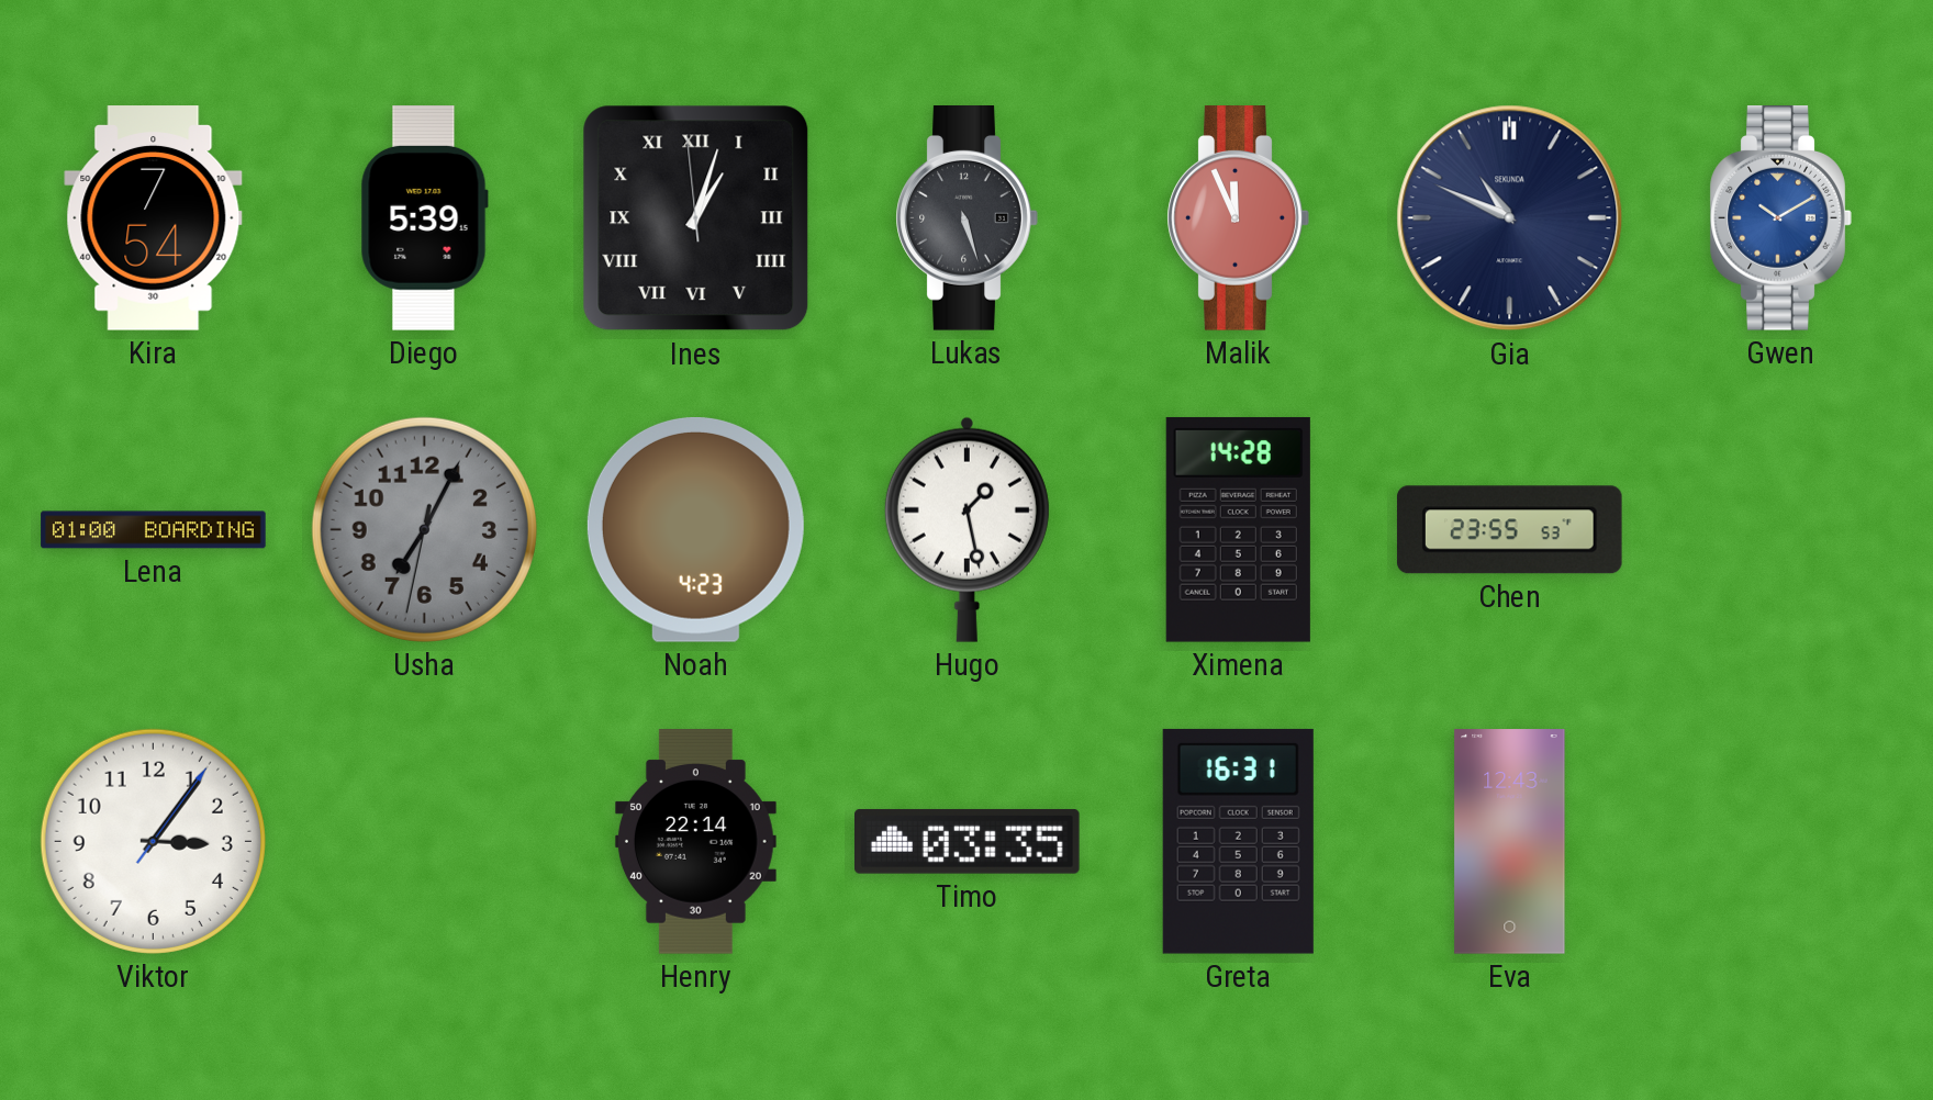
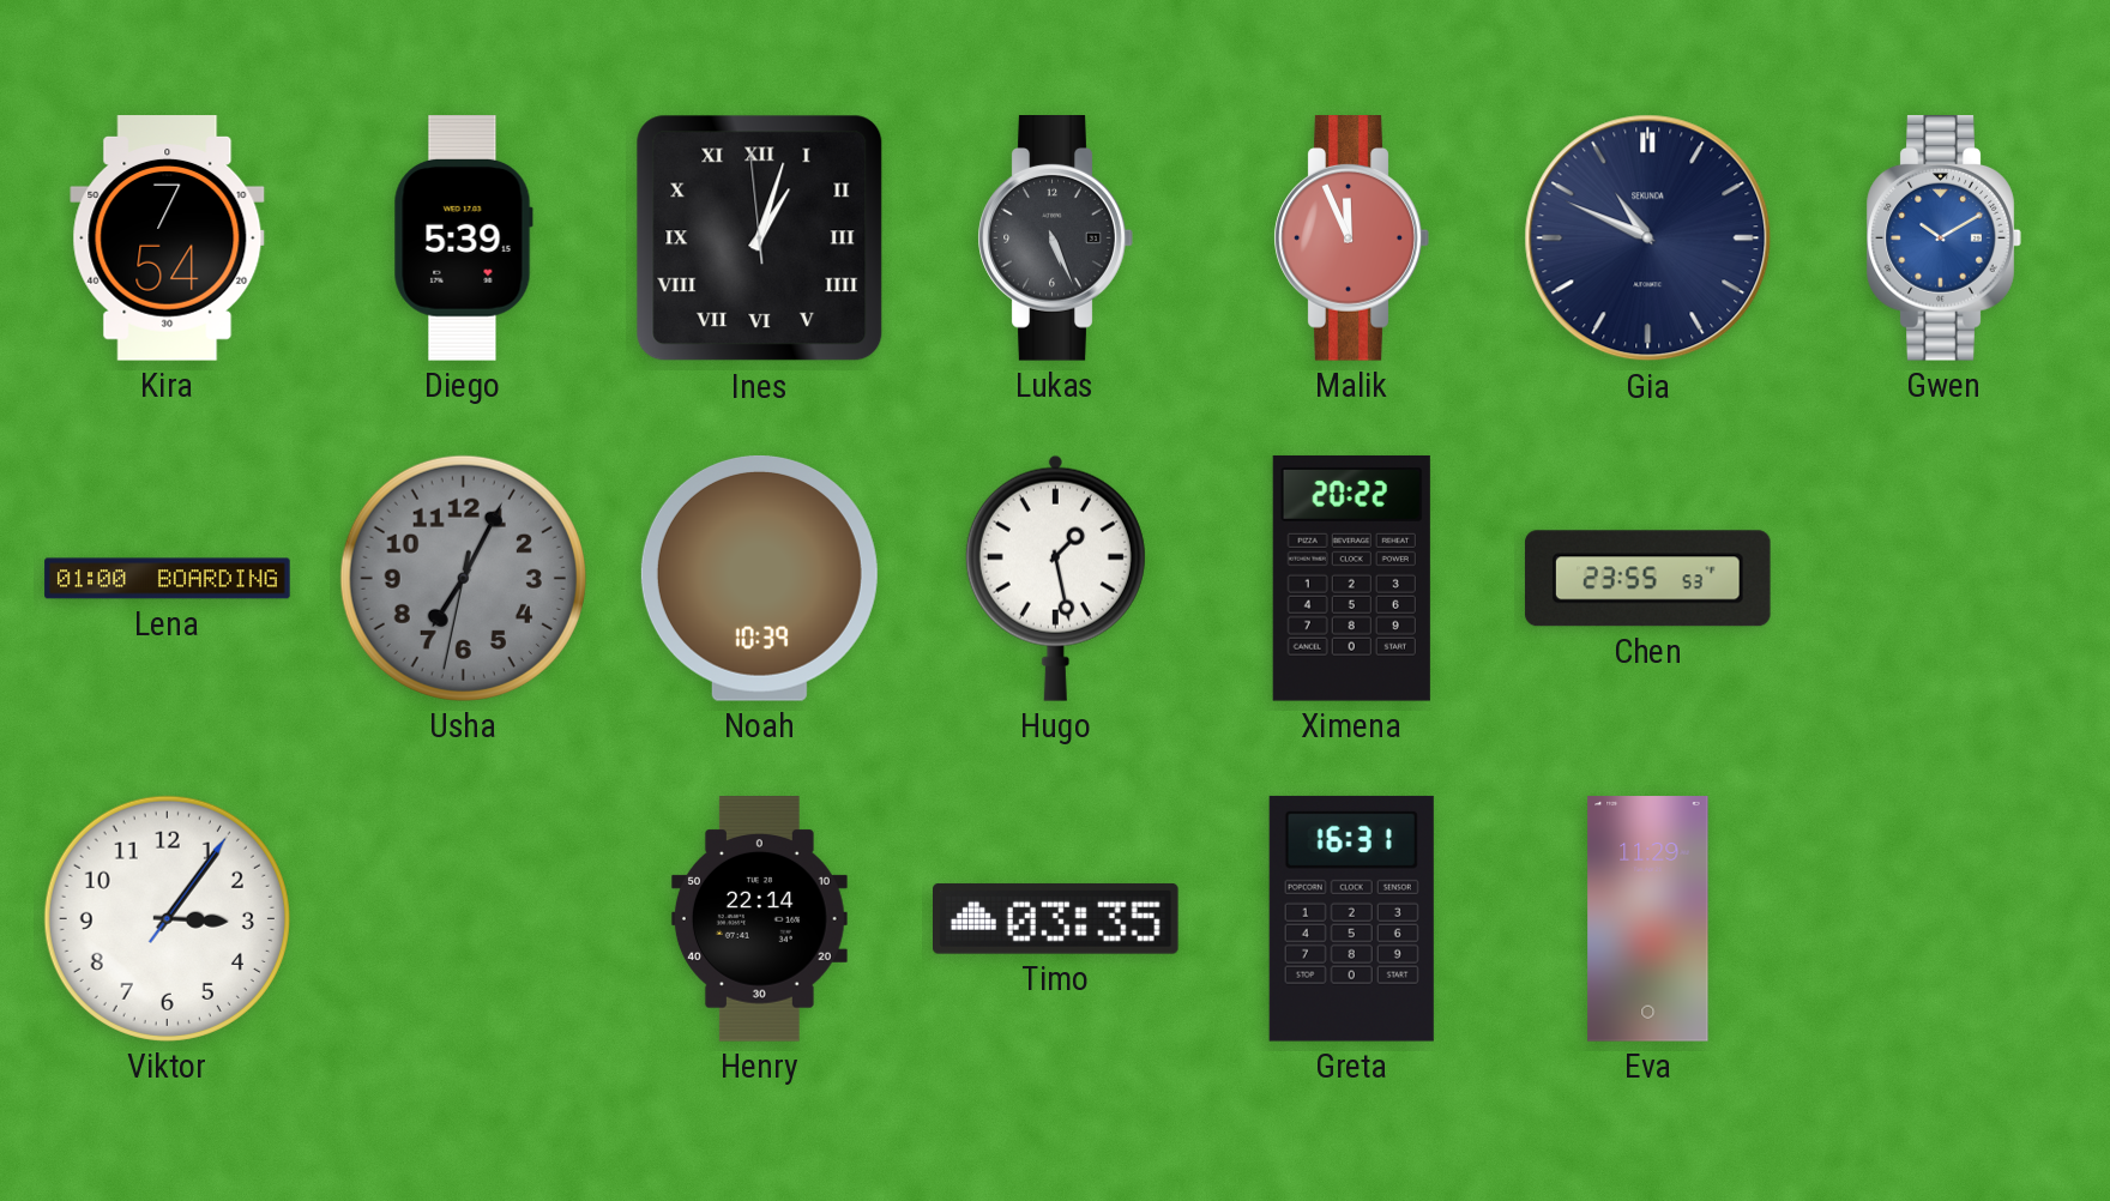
Lukas: 5:27 -> 5:26
Noah: 4:23 -> 10:39
Ximena: 14:28 -> 20:22
Eva: 12:43 -> 11:29
